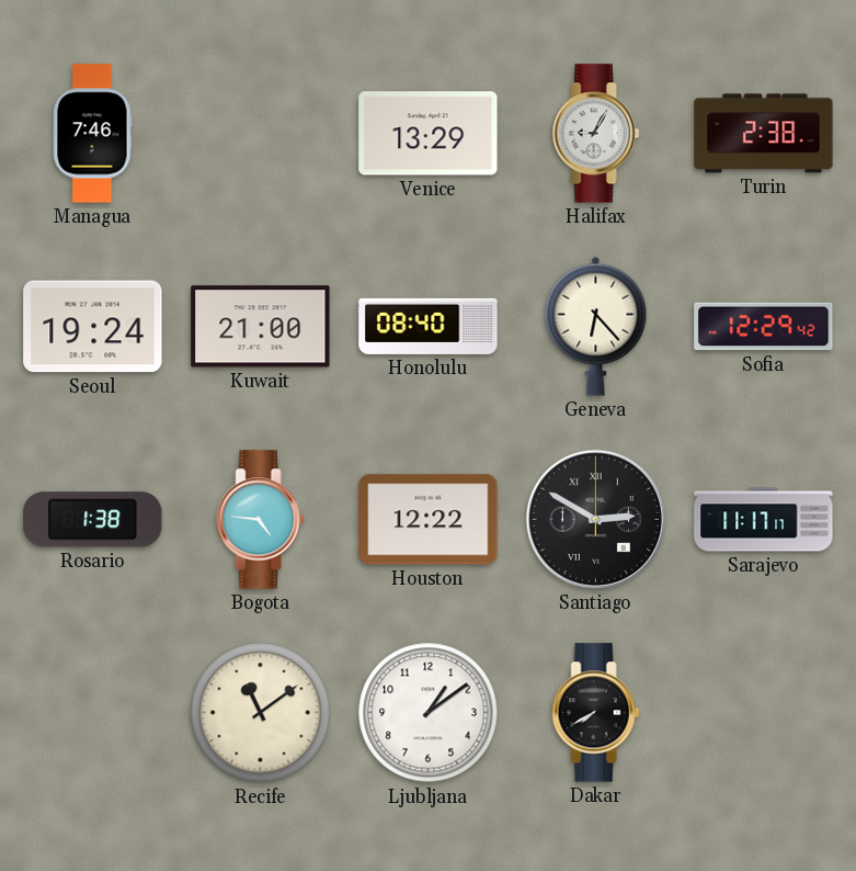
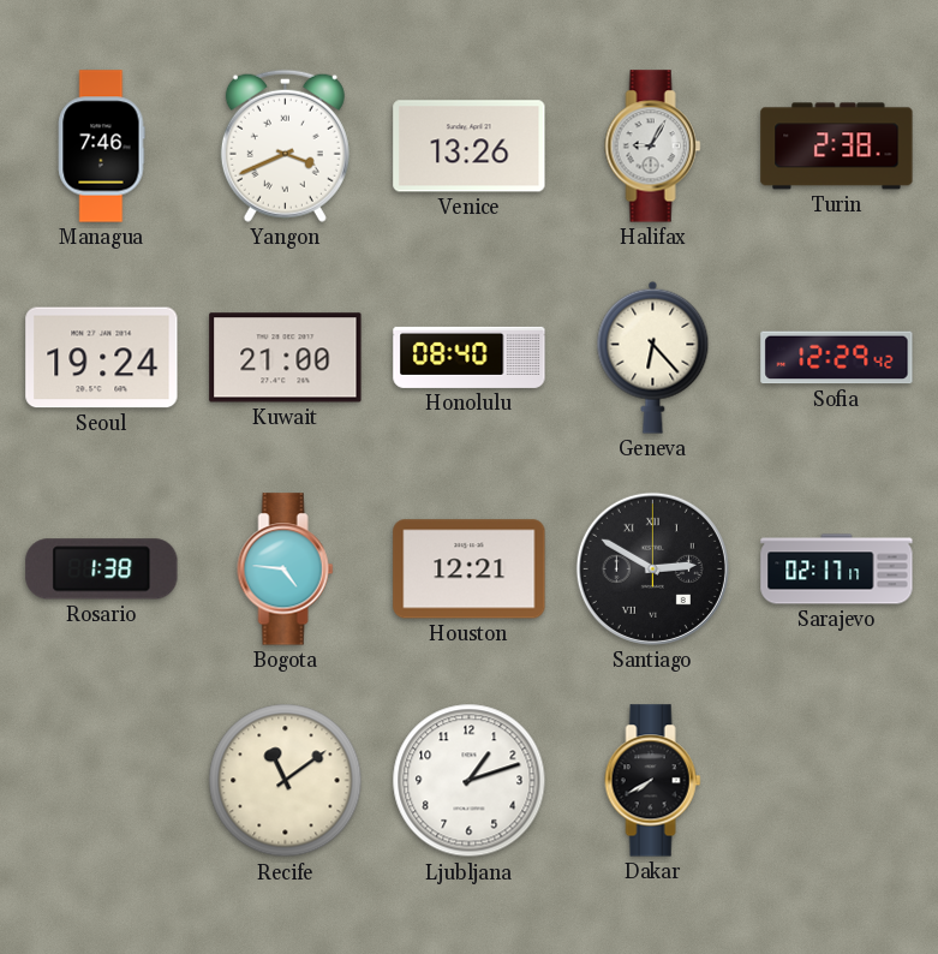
Yangon: none -> 3:41
Venice: 13:29 -> 13:26
Houston: 12:22 -> 12:21
Sarajevo: 11:17 -> 02:17
Ljubljana: 1:09 -> 1:12
